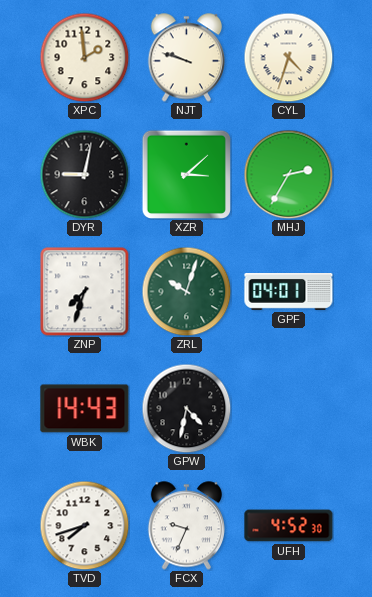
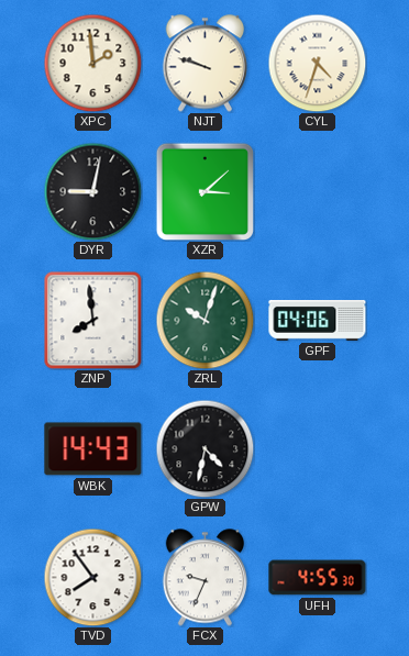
MHJ: 2:35 -> none
ZNP: 7:33 -> 7:59
GPF: 04:01 -> 04:06
TVD: 7:42 -> 7:54
UFH: 4:52 -> 4:55
